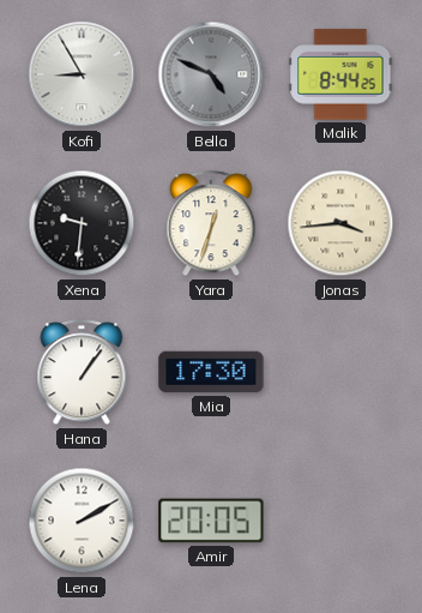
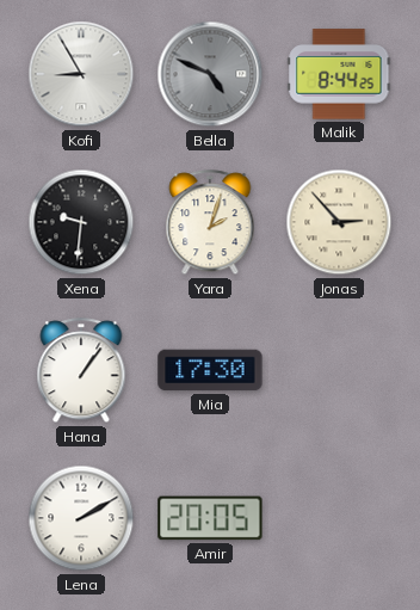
Yara: 12:33 -> 2:03
Jonas: 3:44 -> 2:53
